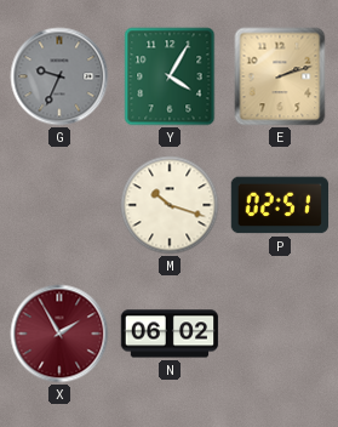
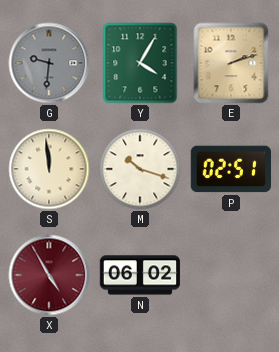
G: 9:34 -> 9:31
S: none -> 11:59
X: 1:55 -> 4:55
